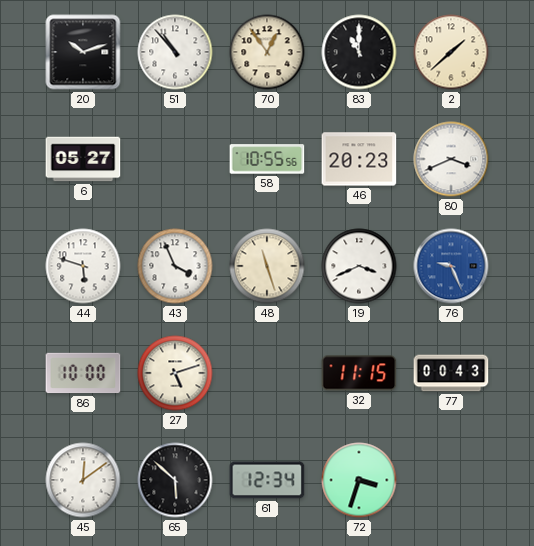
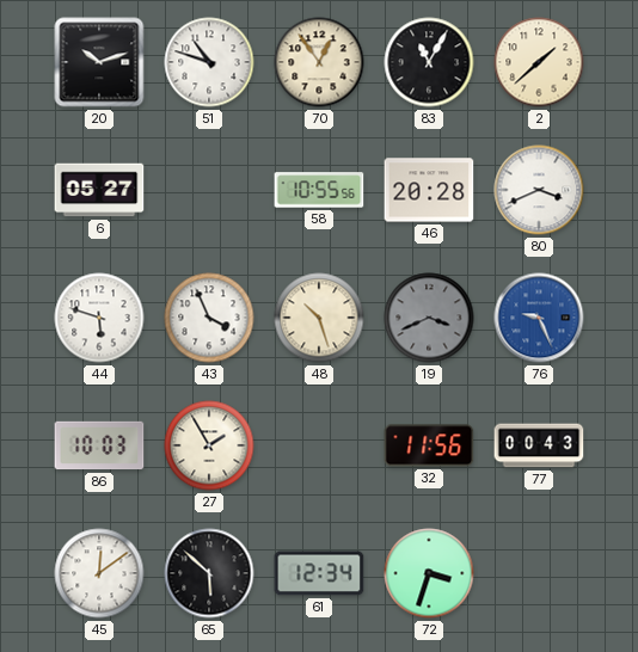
51: 10:53 -> 10:48
83: 11:00 -> 11:05
46: 20:23 -> 20:28
48: 11:27 -> 10:27
19 dial: white -> grey
86: 10:00 -> 10:03
27: 5:12 -> 1:55
32: 11:15 -> 11:56
